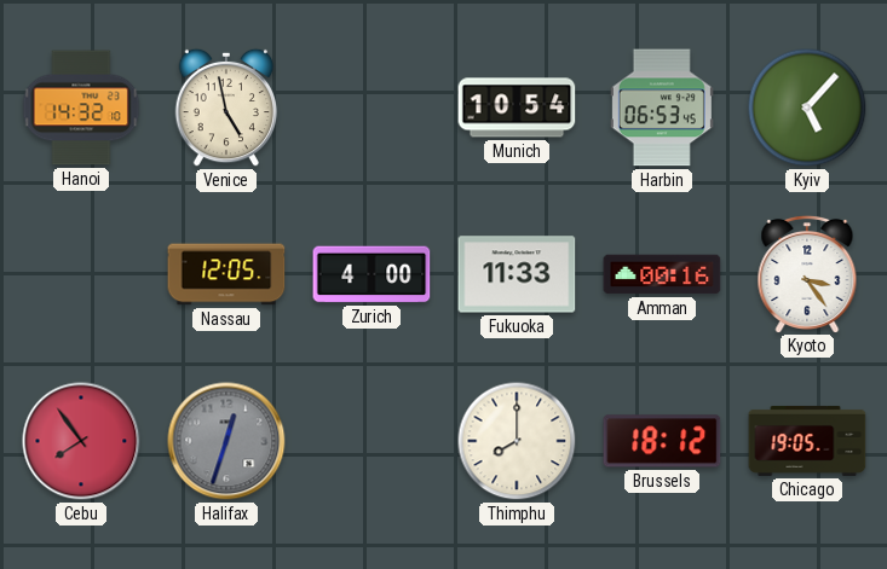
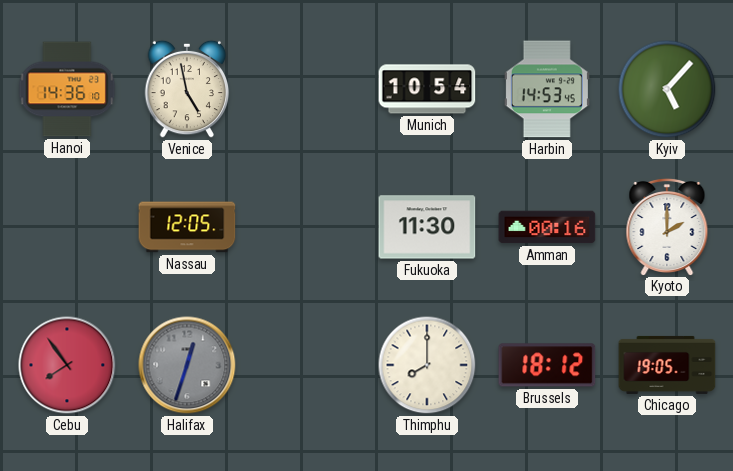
Hanoi: 14:32 -> 14:36
Harbin: 06:53 -> 14:53
Zurich: 4:00 -> none
Fukuoka: 11:33 -> 11:30
Kyoto: 3:24 -> 2:00
